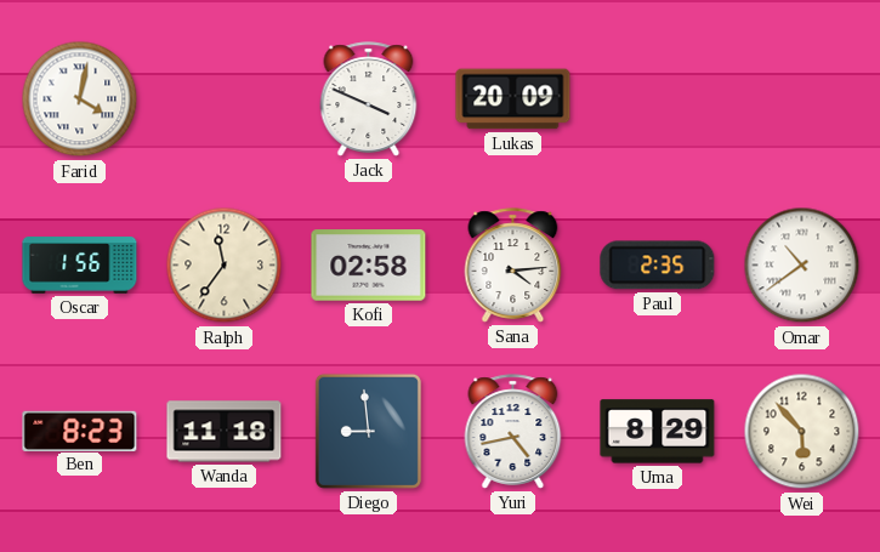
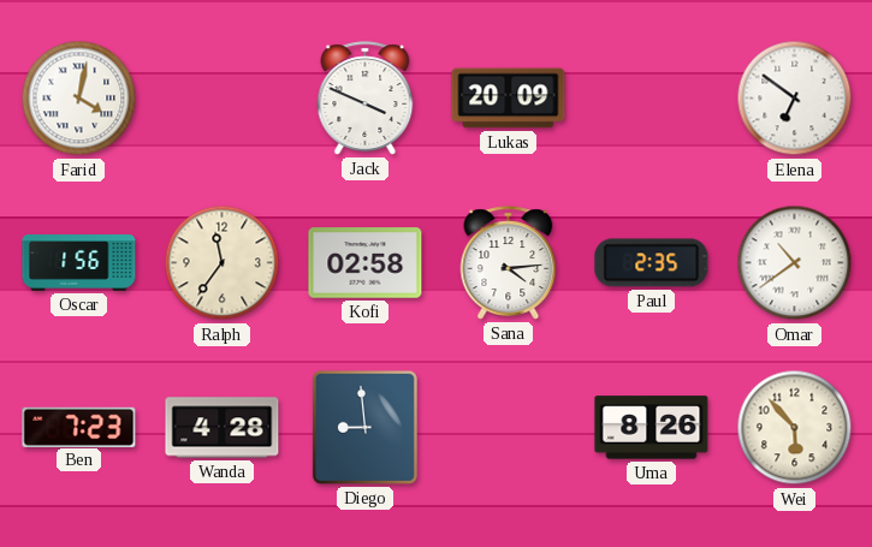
Elena: none -> 6:51
Ben: 8:23 -> 7:23
Wanda: 11:18 -> 4:28
Yuri: 4:43 -> none
Uma: 8:29 -> 8:26
